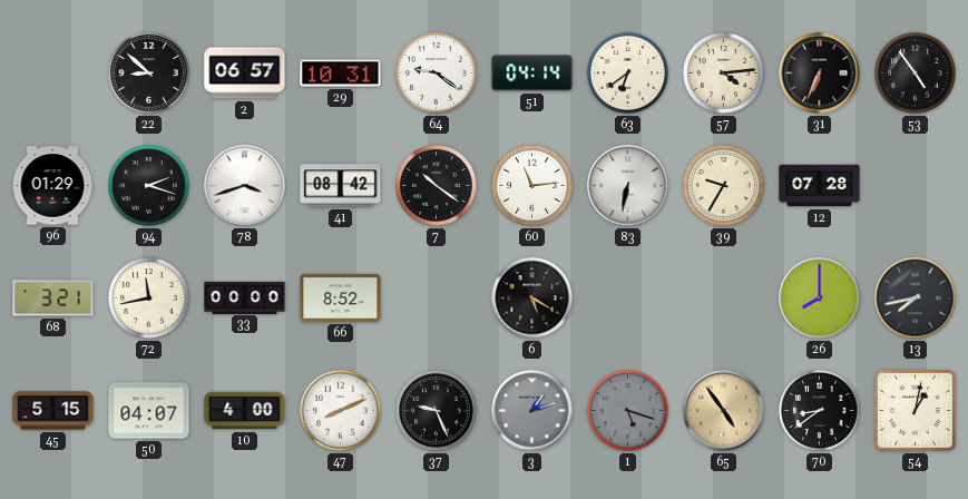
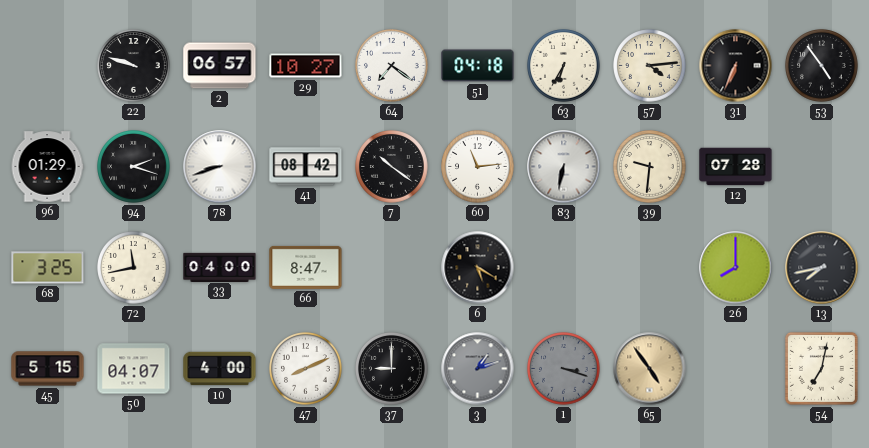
22: 8:52 -> 9:48
29: 10:31 -> 10:27
64: 9:21 -> 7:21
51: 04:14 -> 04:18
63: 6:39 -> 6:35
78: 3:42 -> 8:42
39: 9:35 -> 9:31
68: 3:21 -> 3:25
33: 00:00 -> 04:00
66: 8:52 -> 8:47
37: 9:26 -> 9:00
1: 5:18 -> 3:18
70: 8:39 -> none
54: 1:02 -> 7:02
